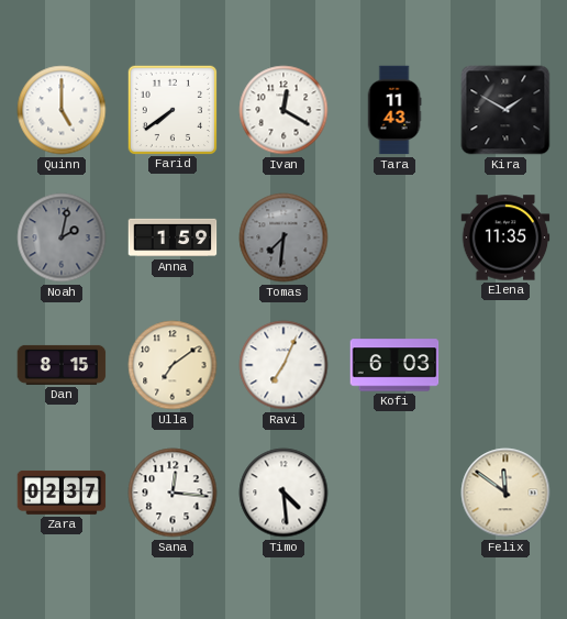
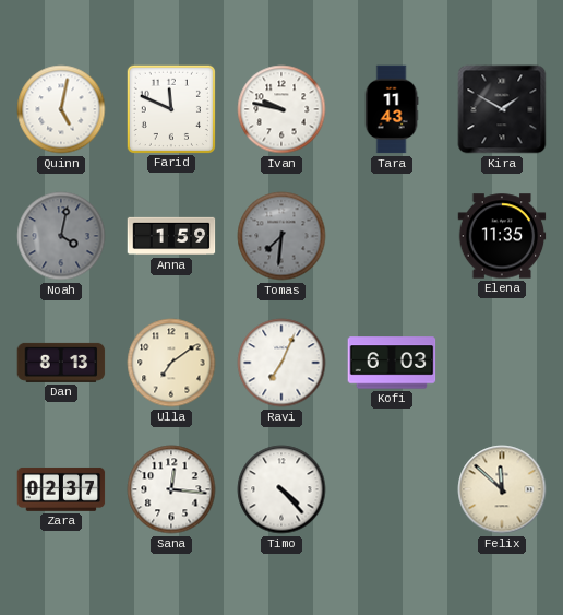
Quinn: 5:00 -> 5:02
Farid: 7:39 -> 11:49
Ivan: 12:20 -> 9:47
Noah: 2:02 -> 4:02
Dan: 8:15 -> 8:13
Timo: 4:29 -> 4:23
Felix: 11:51 -> 11:52
